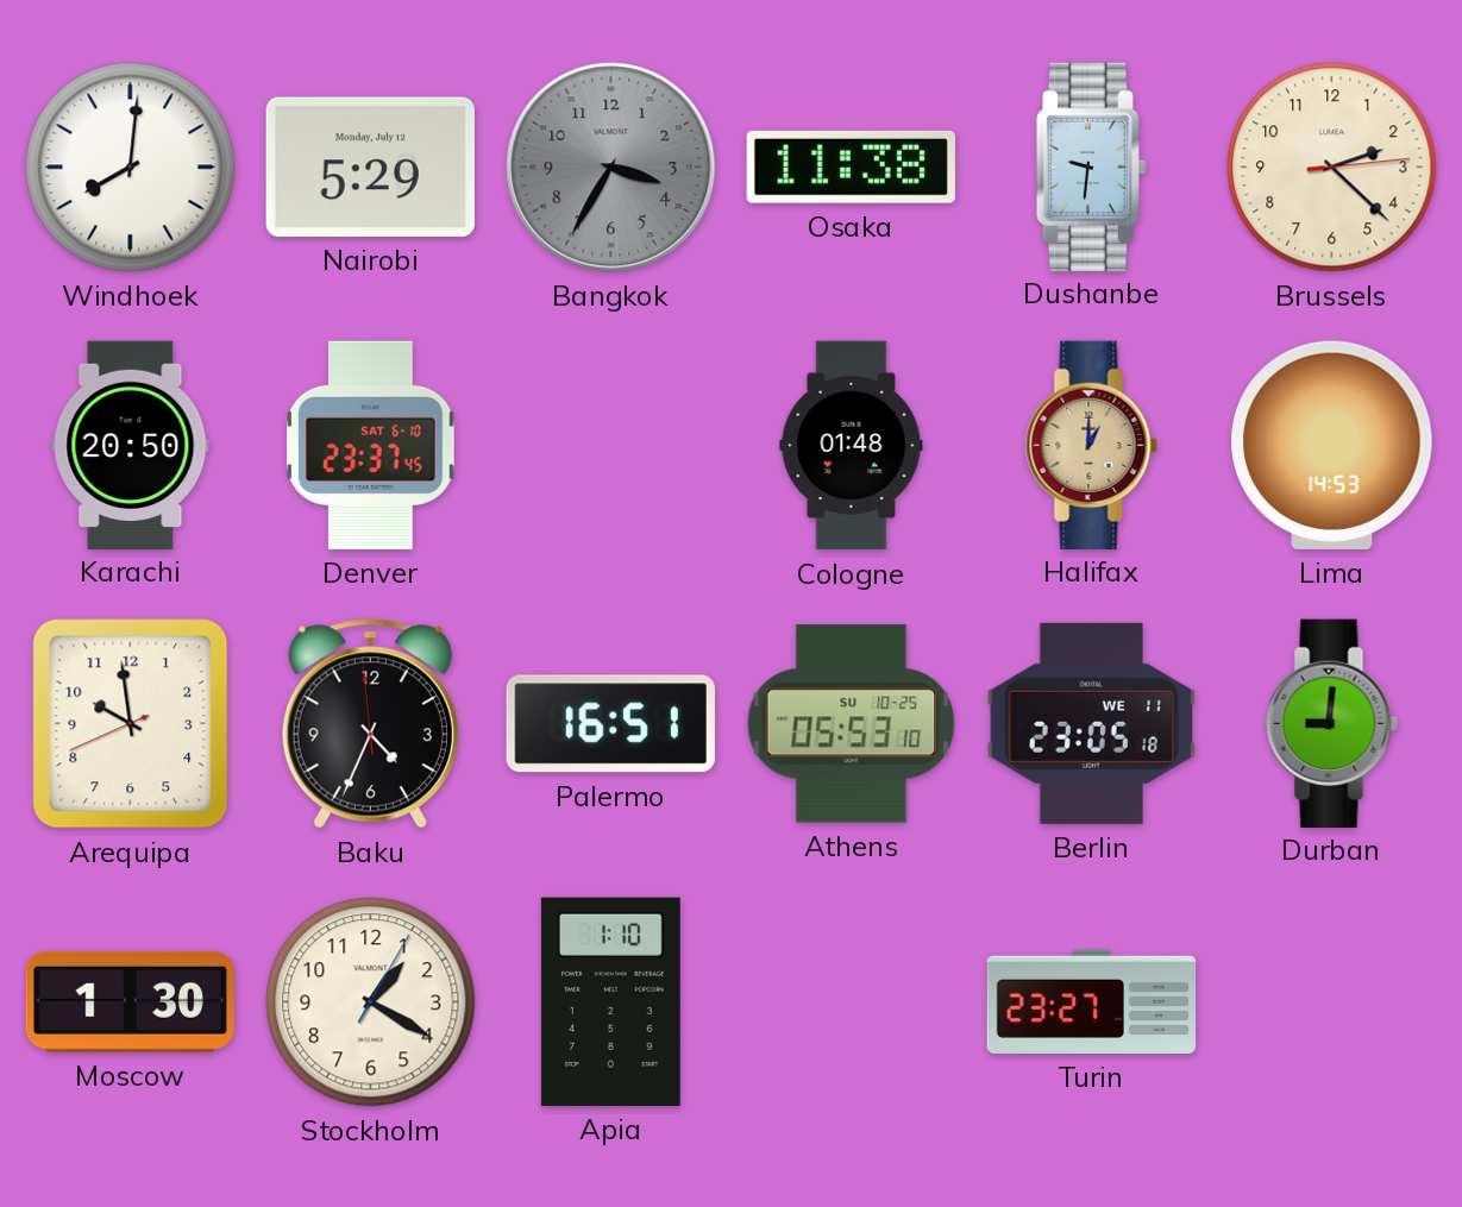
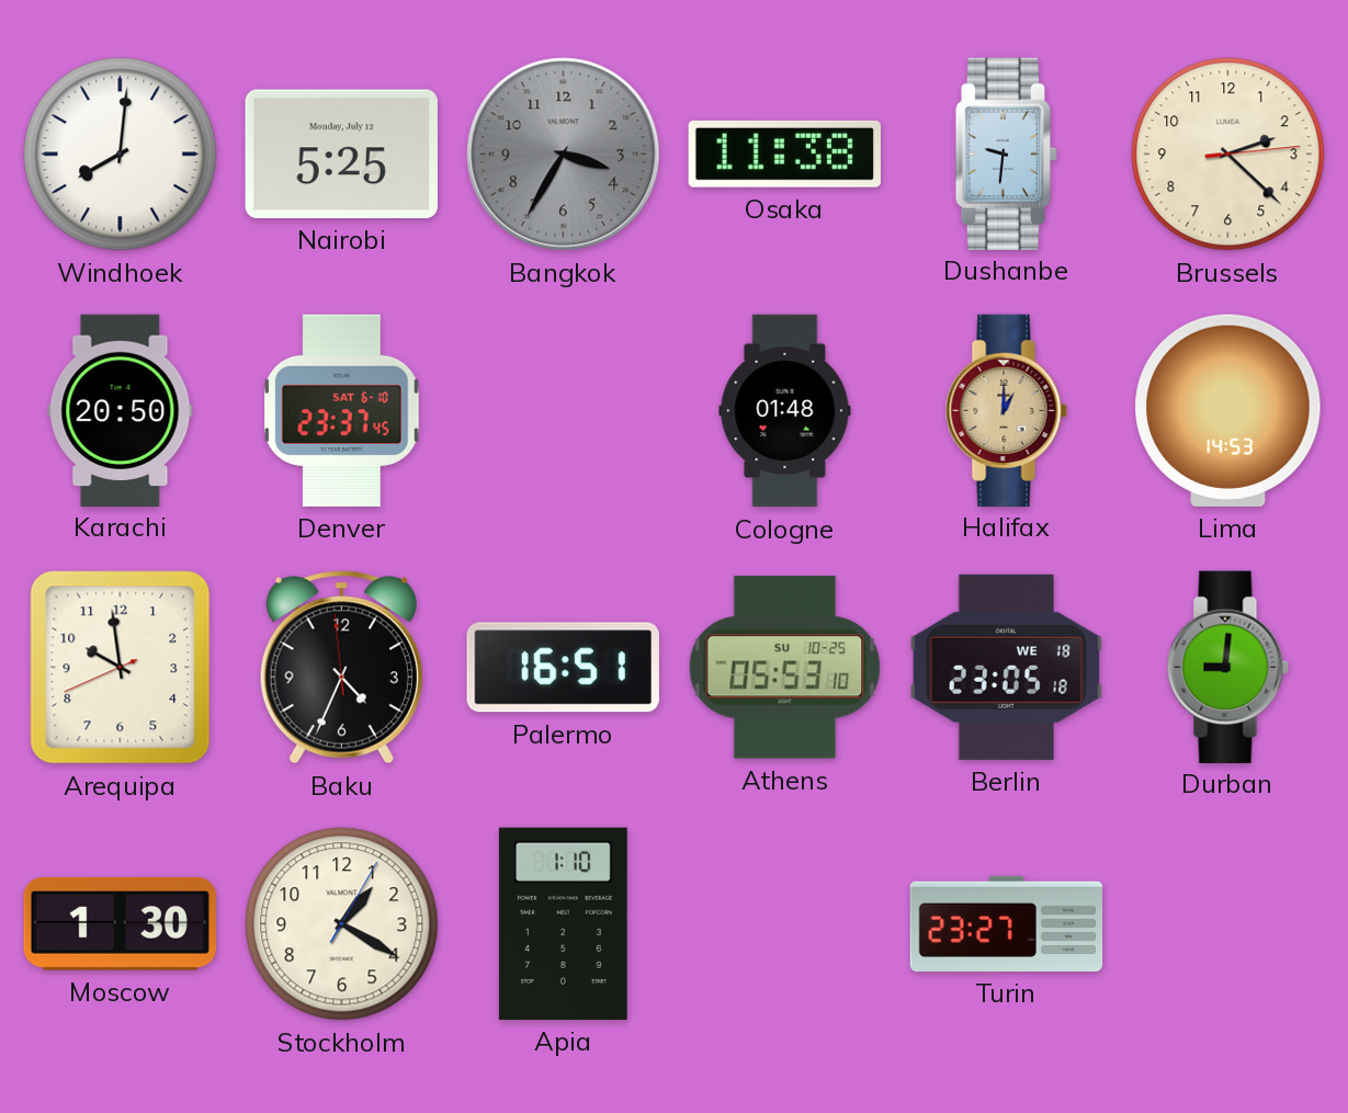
Nairobi: 5:29 -> 5:25
Berlin date: WE 11 -> WE 18
